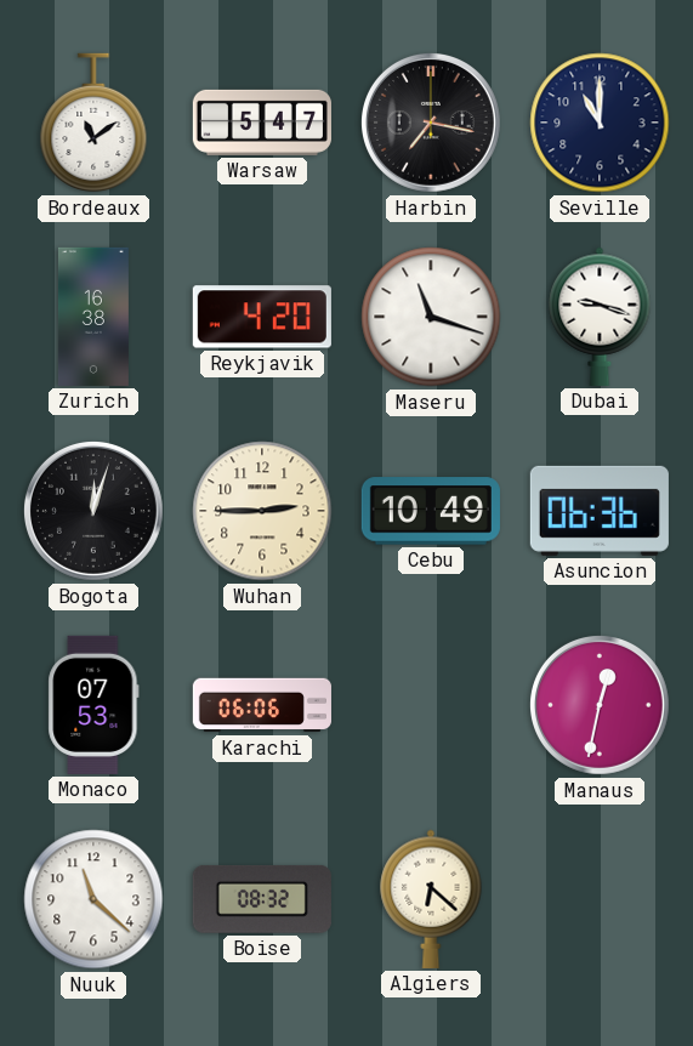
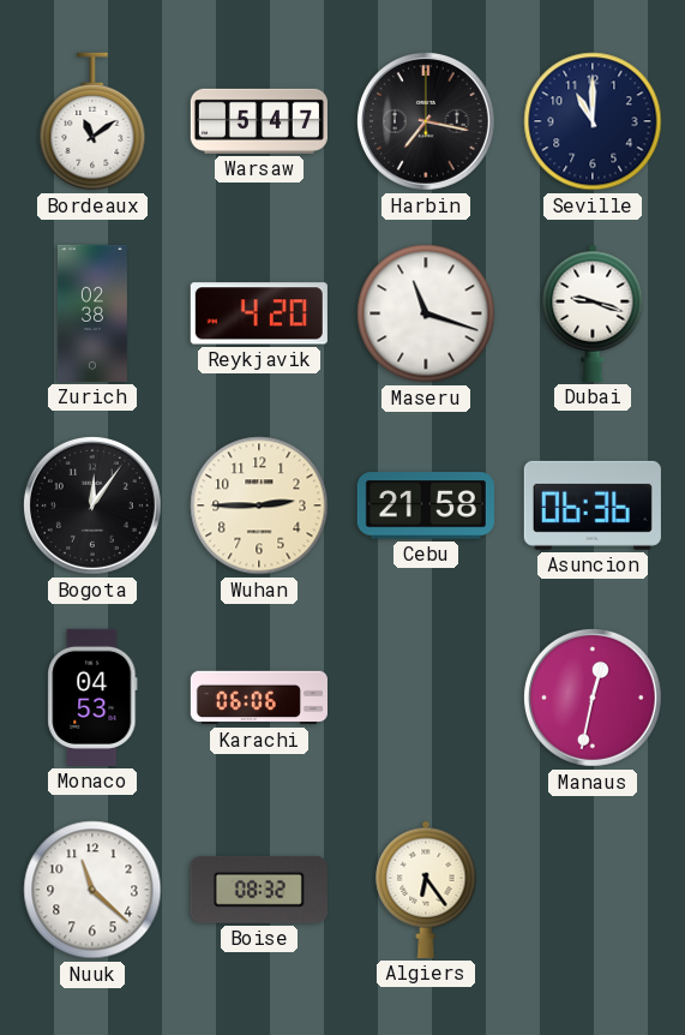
Zurich: 16:38 -> 02:38
Bogota: 12:03 -> 12:06
Cebu: 10:49 -> 21:58
Monaco: 07:53 -> 04:53
Algiers: 6:22 -> 6:24
